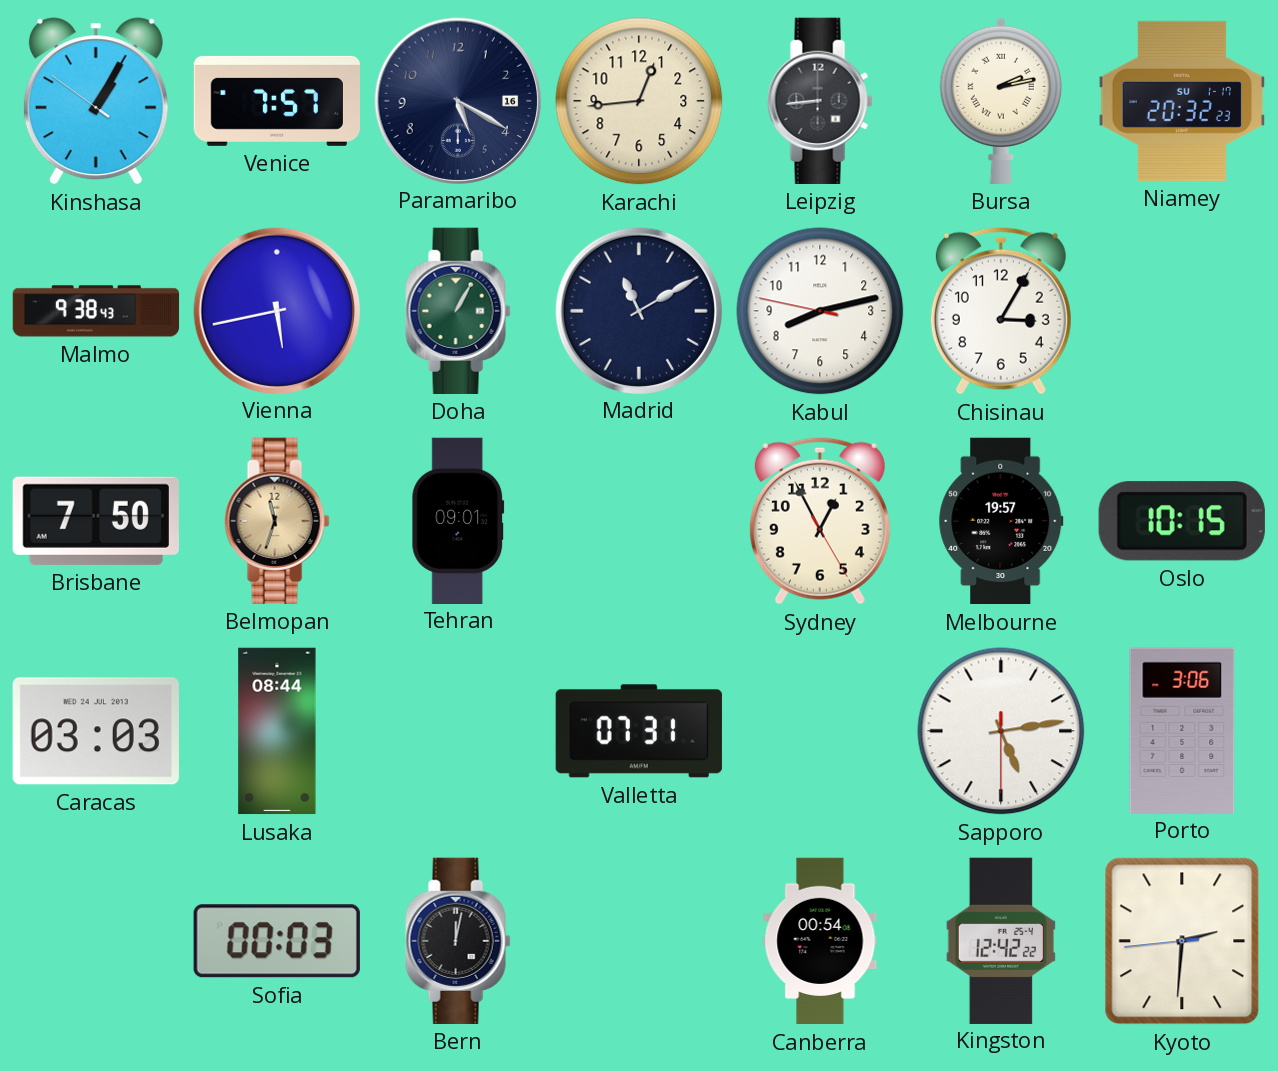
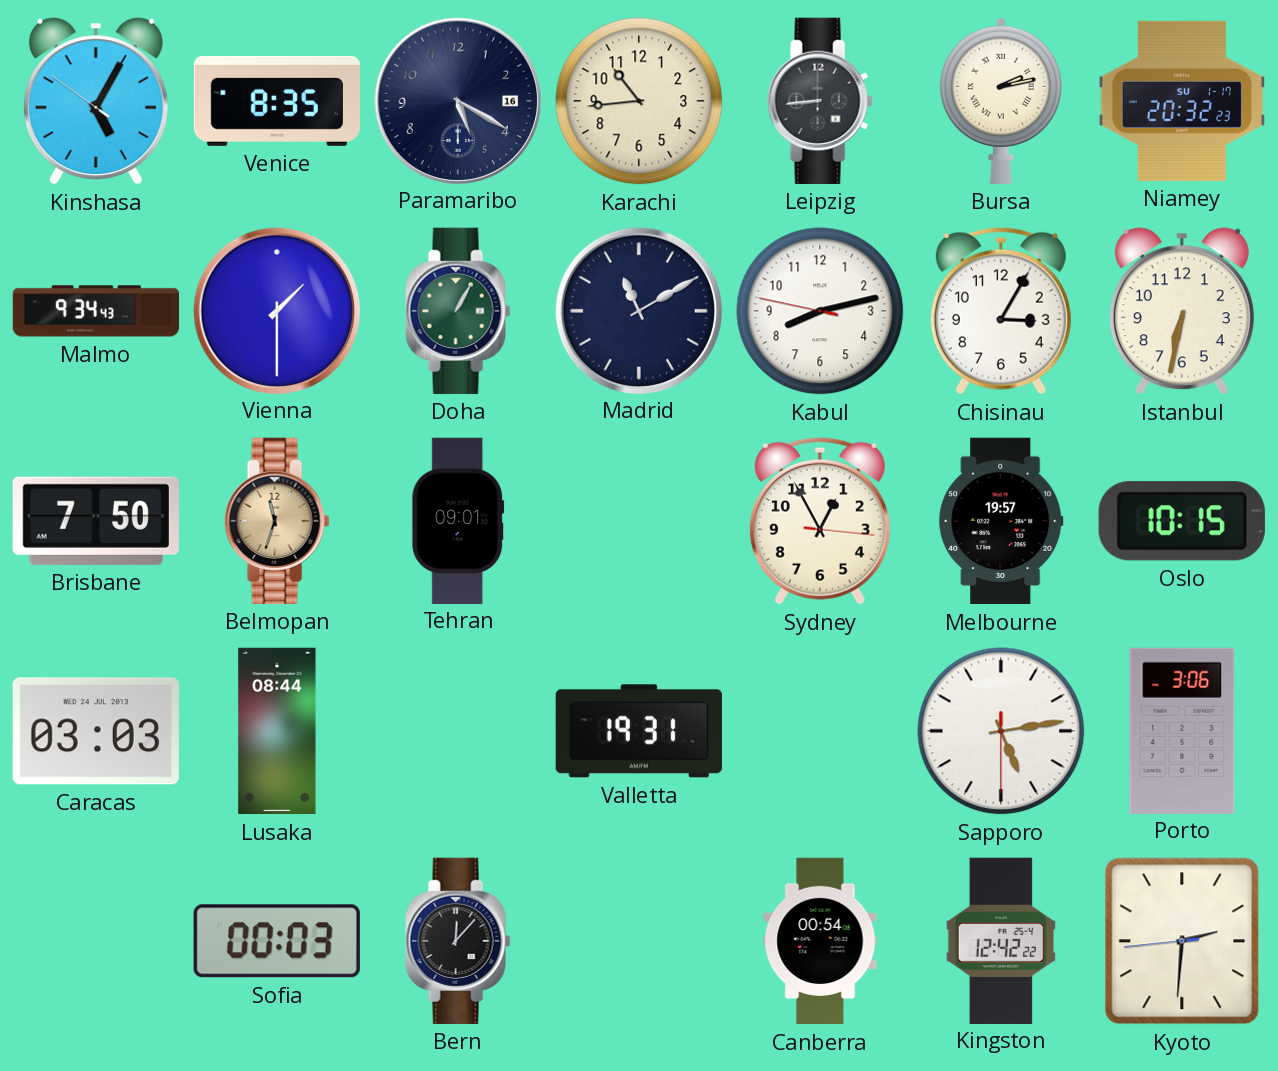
Kinshasa: 1:04 -> 5:04
Venice: 7:57 -> 8:35
Karachi: 12:44 -> 10:44
Malmo: 9:38 -> 9:34
Vienna: 5:43 -> 1:30
Istanbul: none -> 6:32
Sydney: 12:55:25 -> 12:55:16
Valletta: 07:31 -> 19:31
Bern: 12:02 -> 12:07
